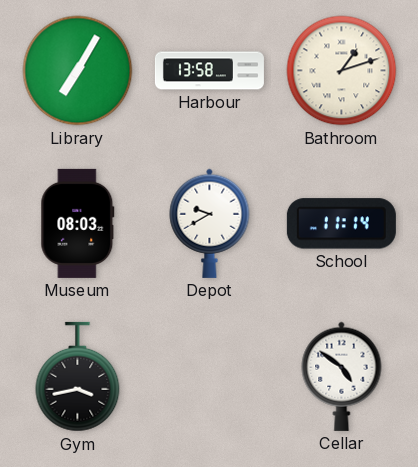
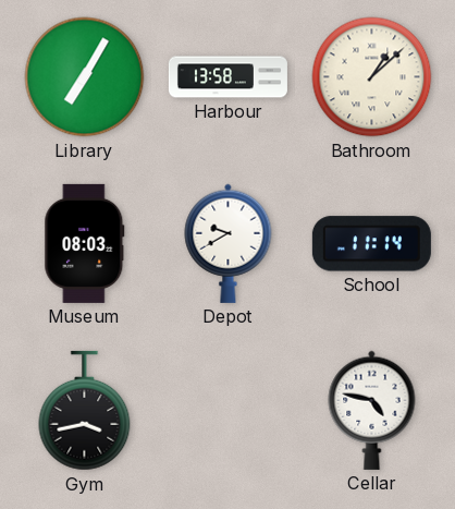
Bathroom: 1:12 -> 1:08
Cellar: 4:51 -> 4:47
